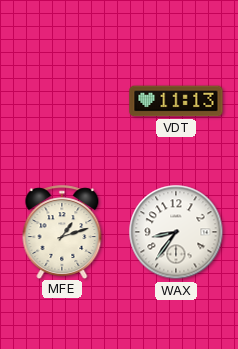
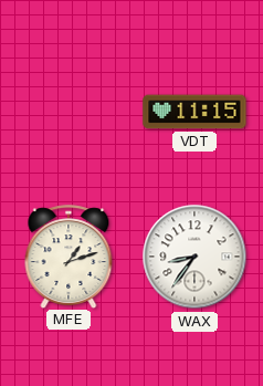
VDT: 11:13 -> 11:15
